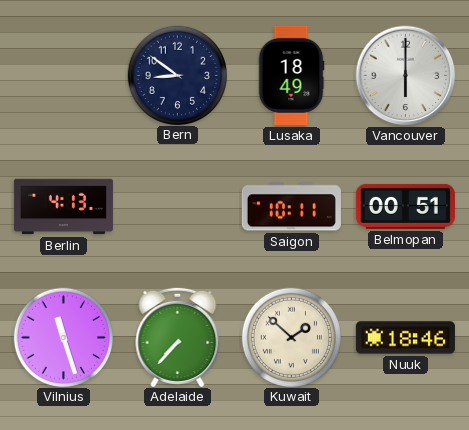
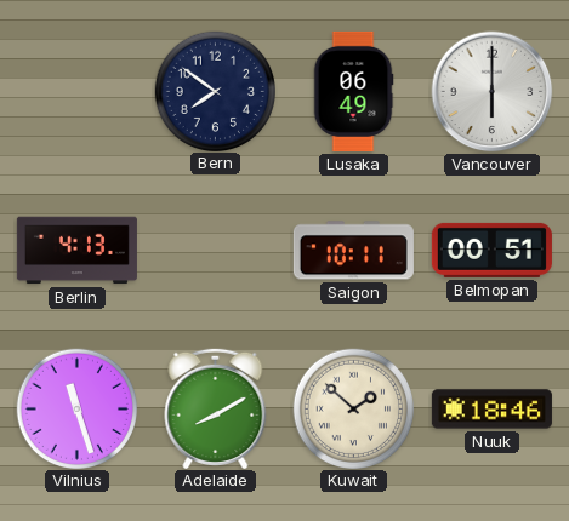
Bern: 8:51 -> 7:51
Lusaka: 18:49 -> 06:49
Adelaide: 7:37 -> 8:10
